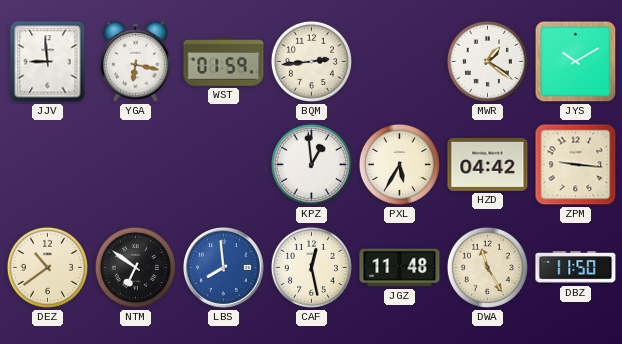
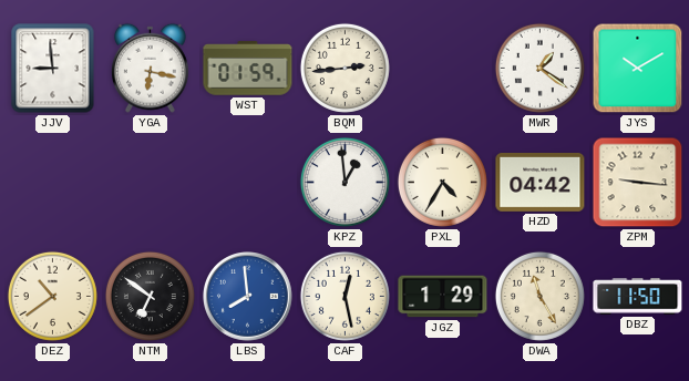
PXL: 5:35 -> 4:35
JGZ: 11:48 -> 1:29
